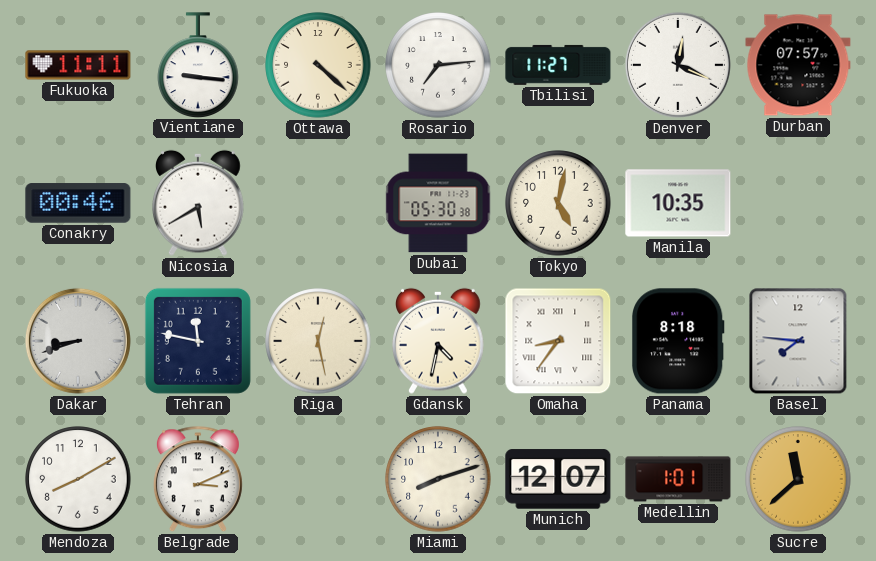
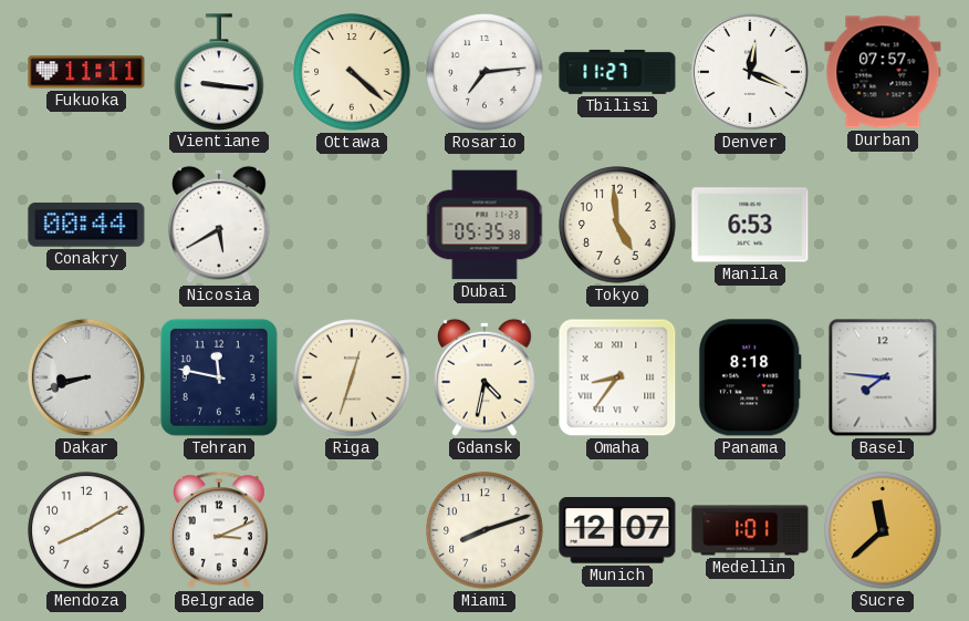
Conakry: 00:46 -> 00:44
Dubai: 05:30 -> 05:35
Tokyo: 5:02 -> 4:59
Manila: 10:35 -> 6:53
Riga: 12:28 -> 12:33
